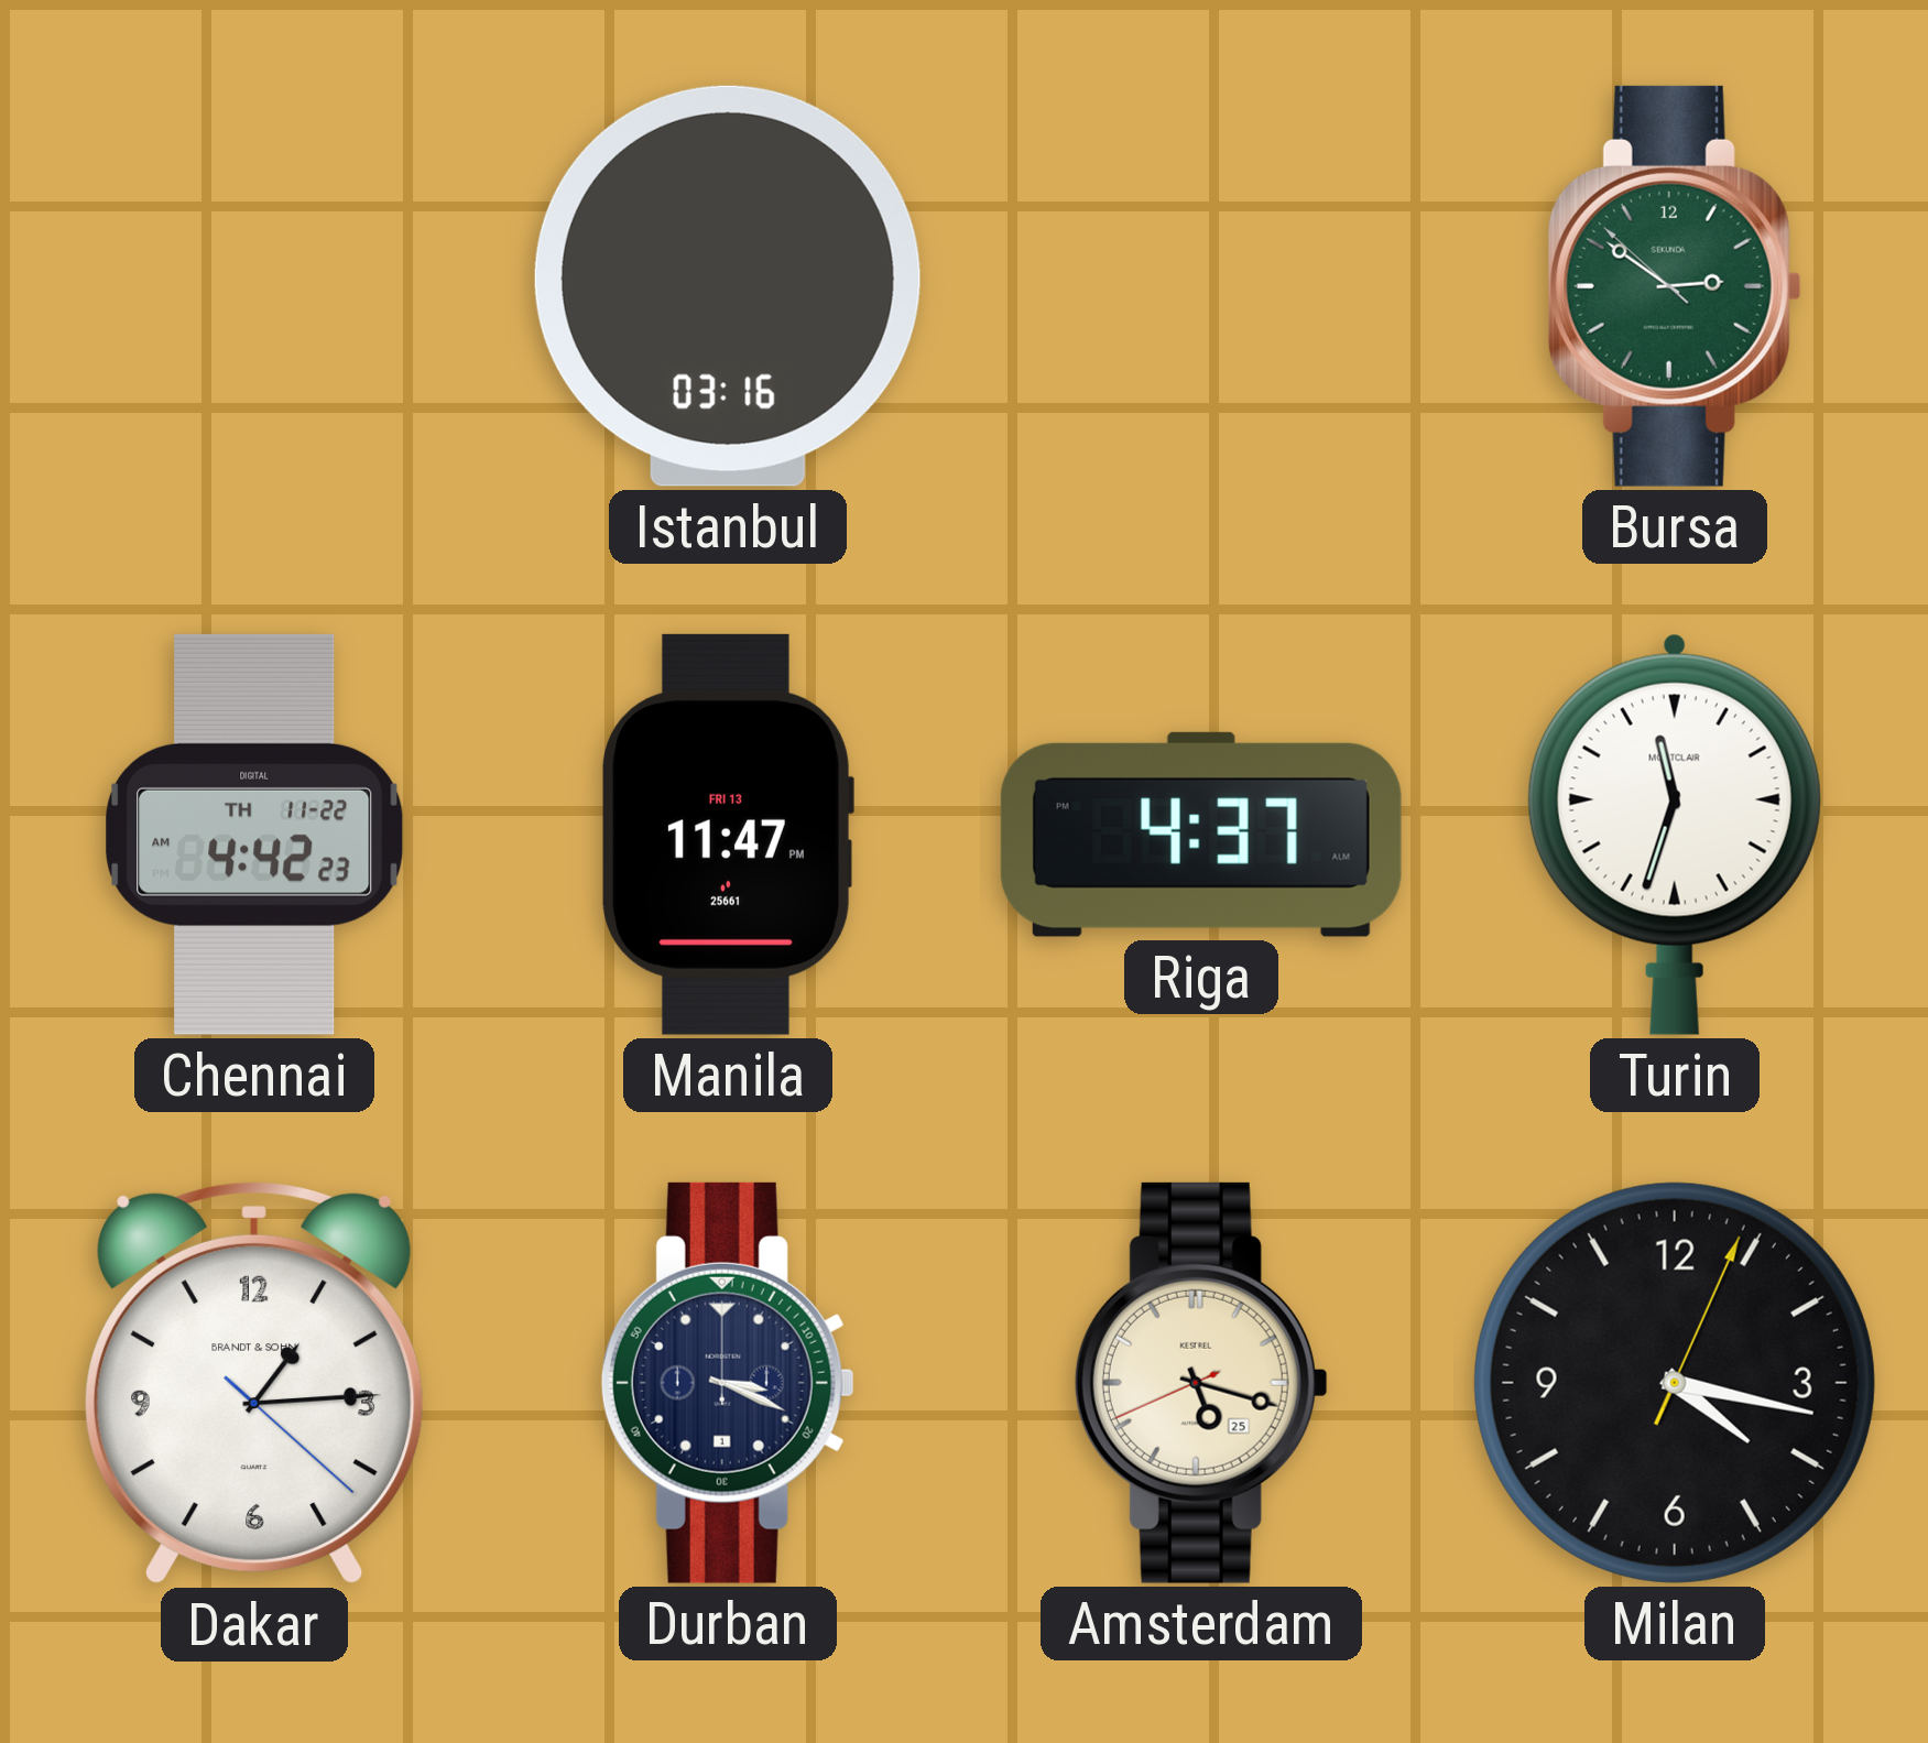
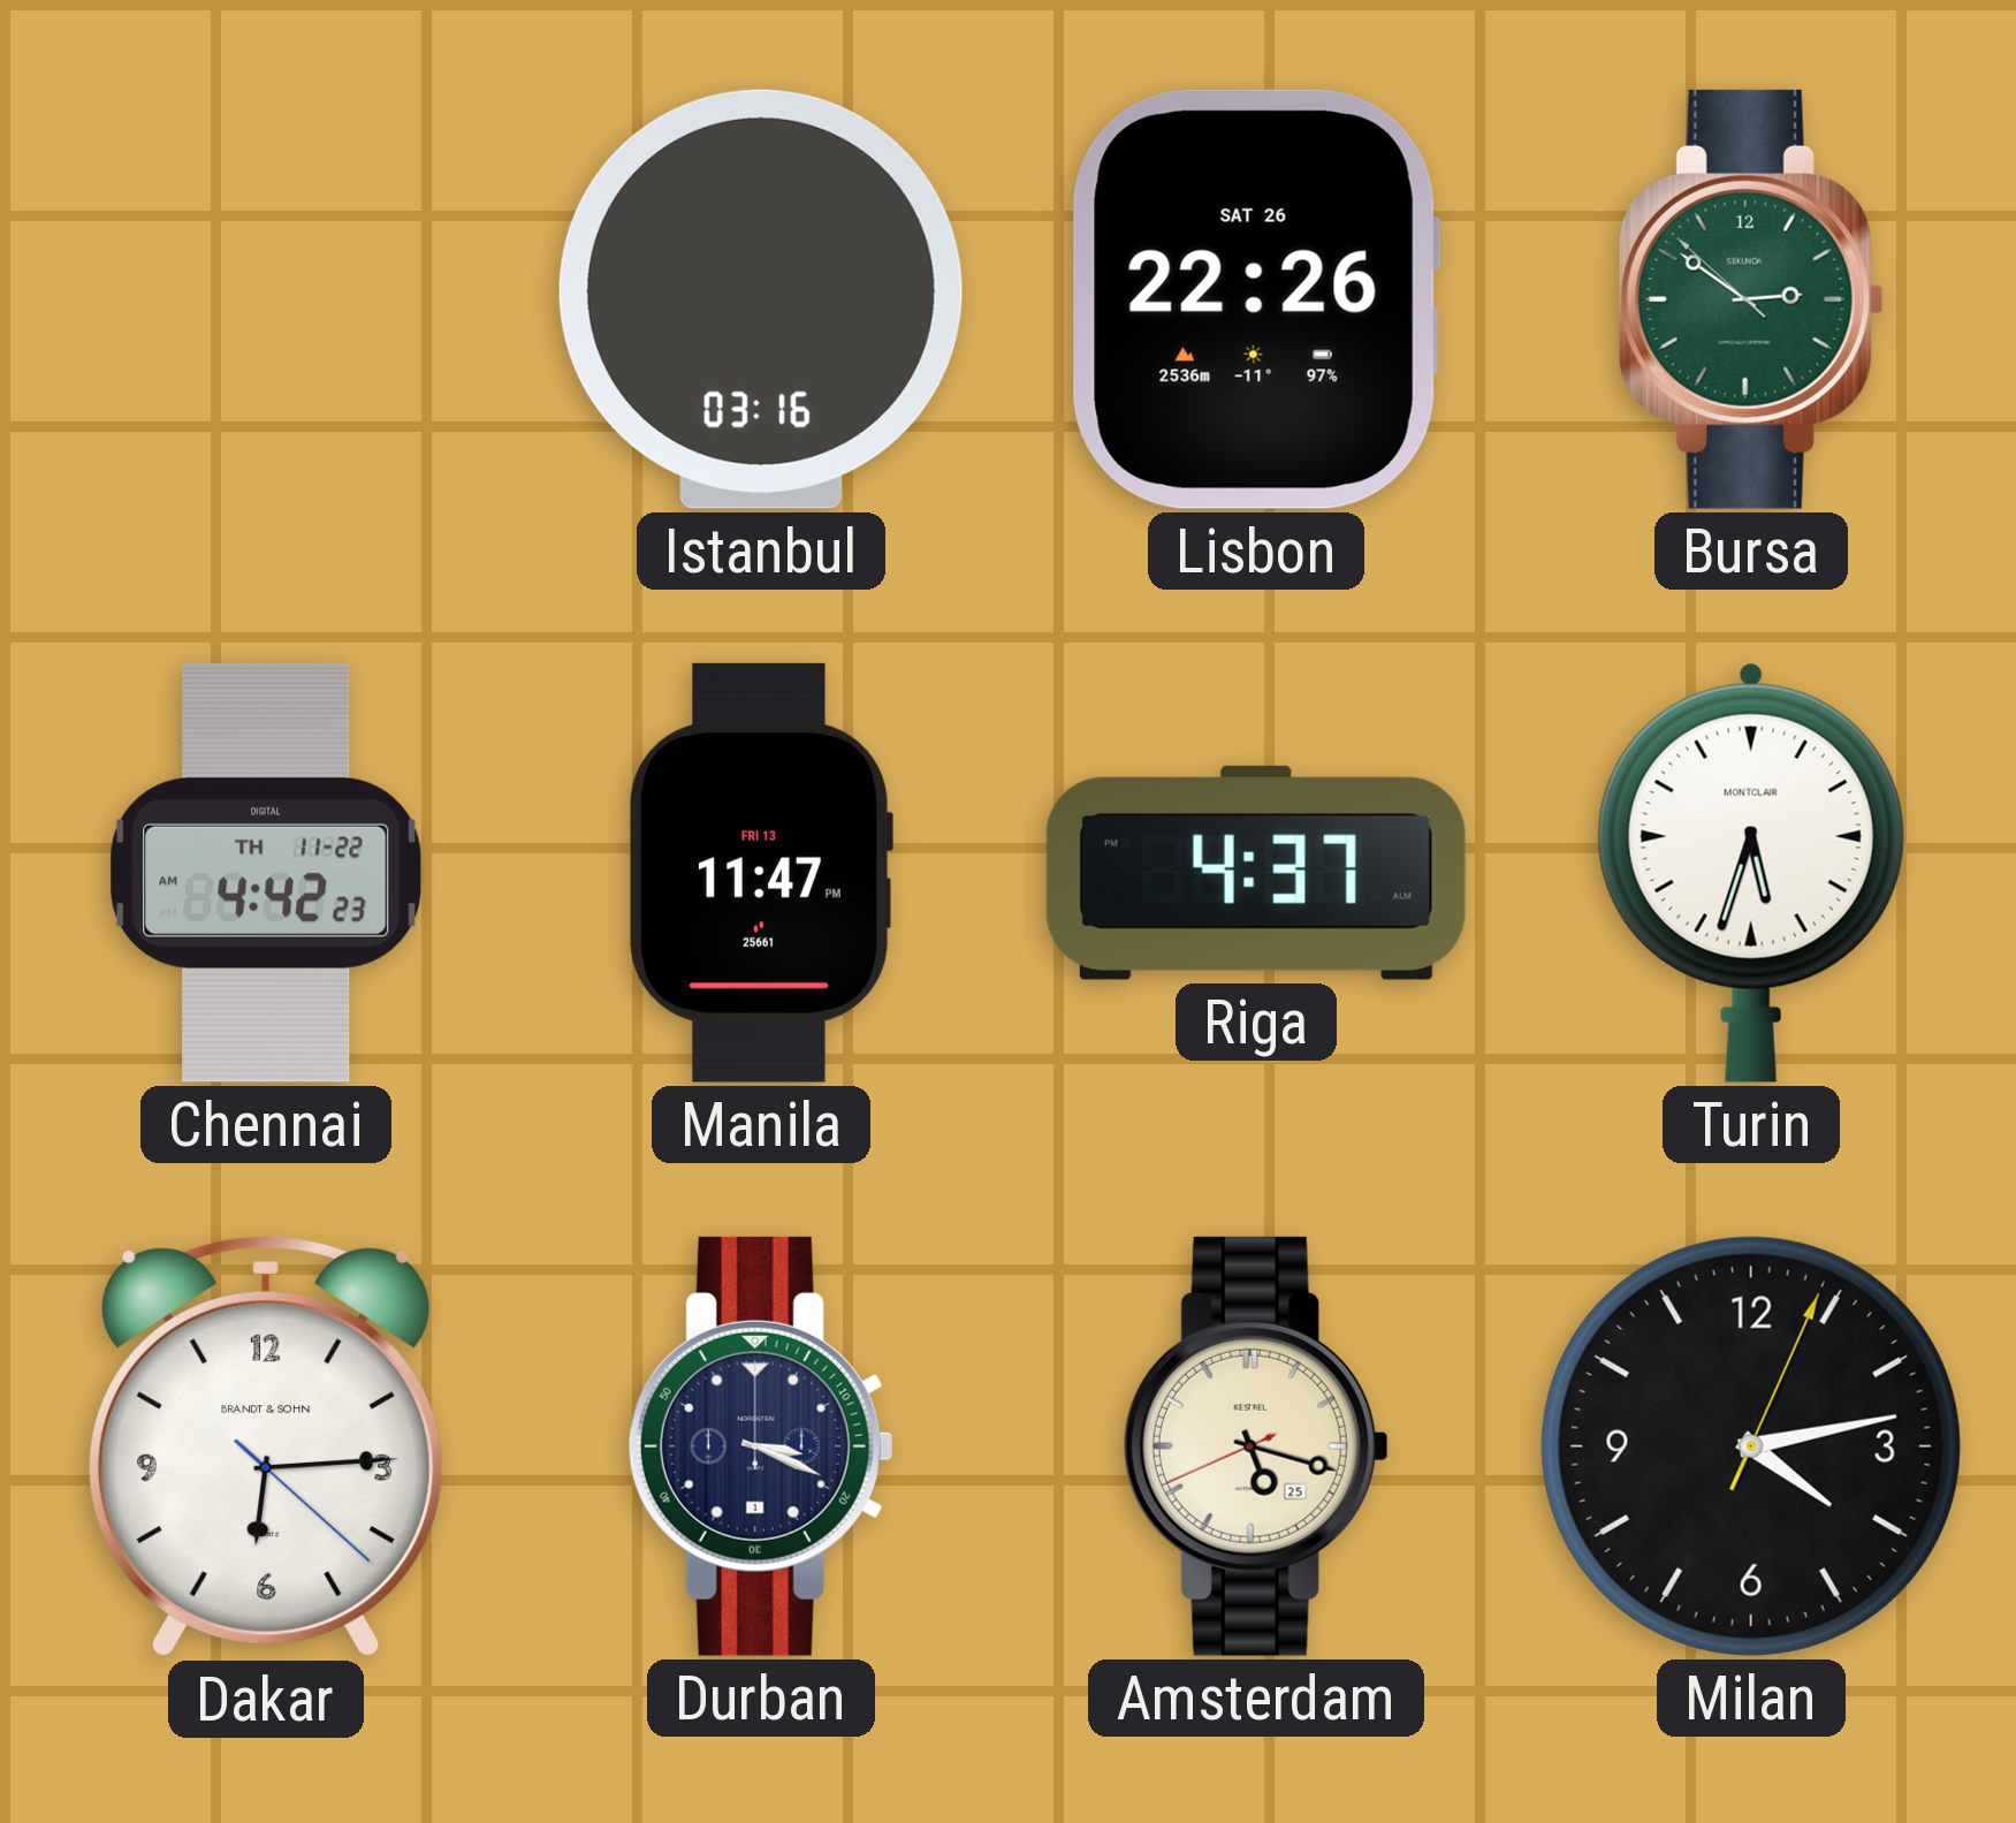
Lisbon: none -> 22:26
Turin: 11:33 -> 5:33
Dakar: 1:14 -> 6:14
Milan: 4:17 -> 4:13
